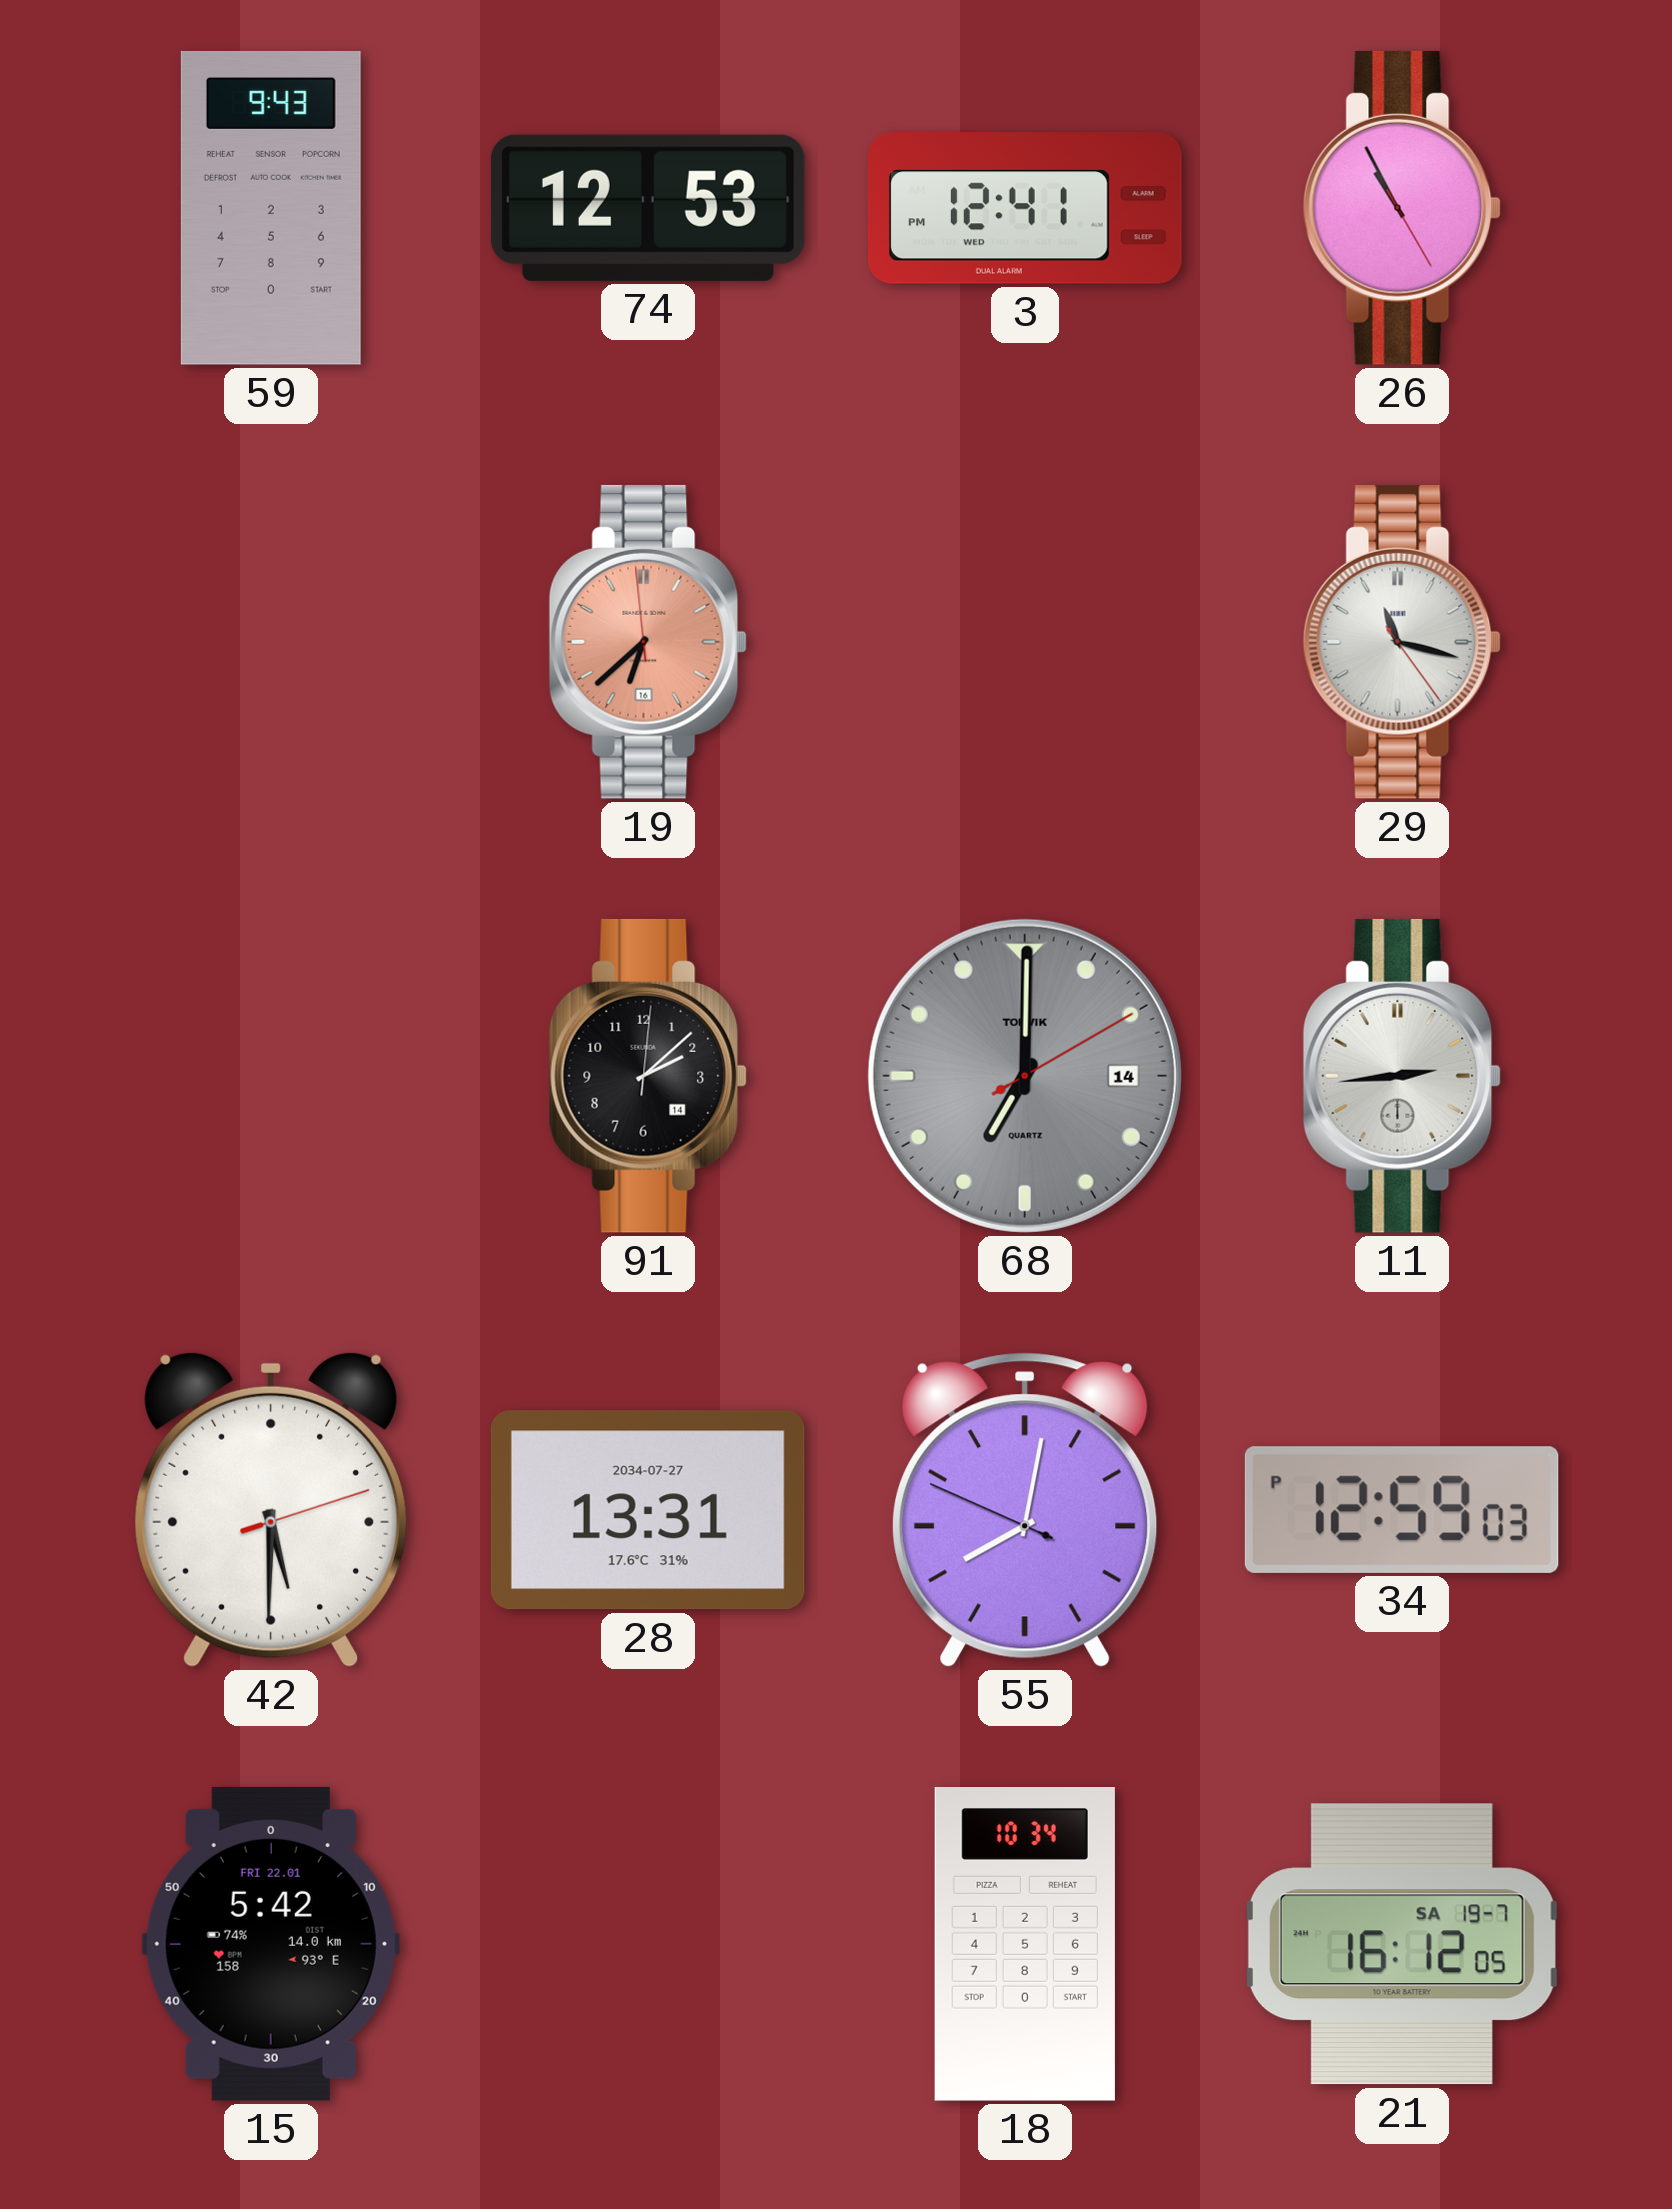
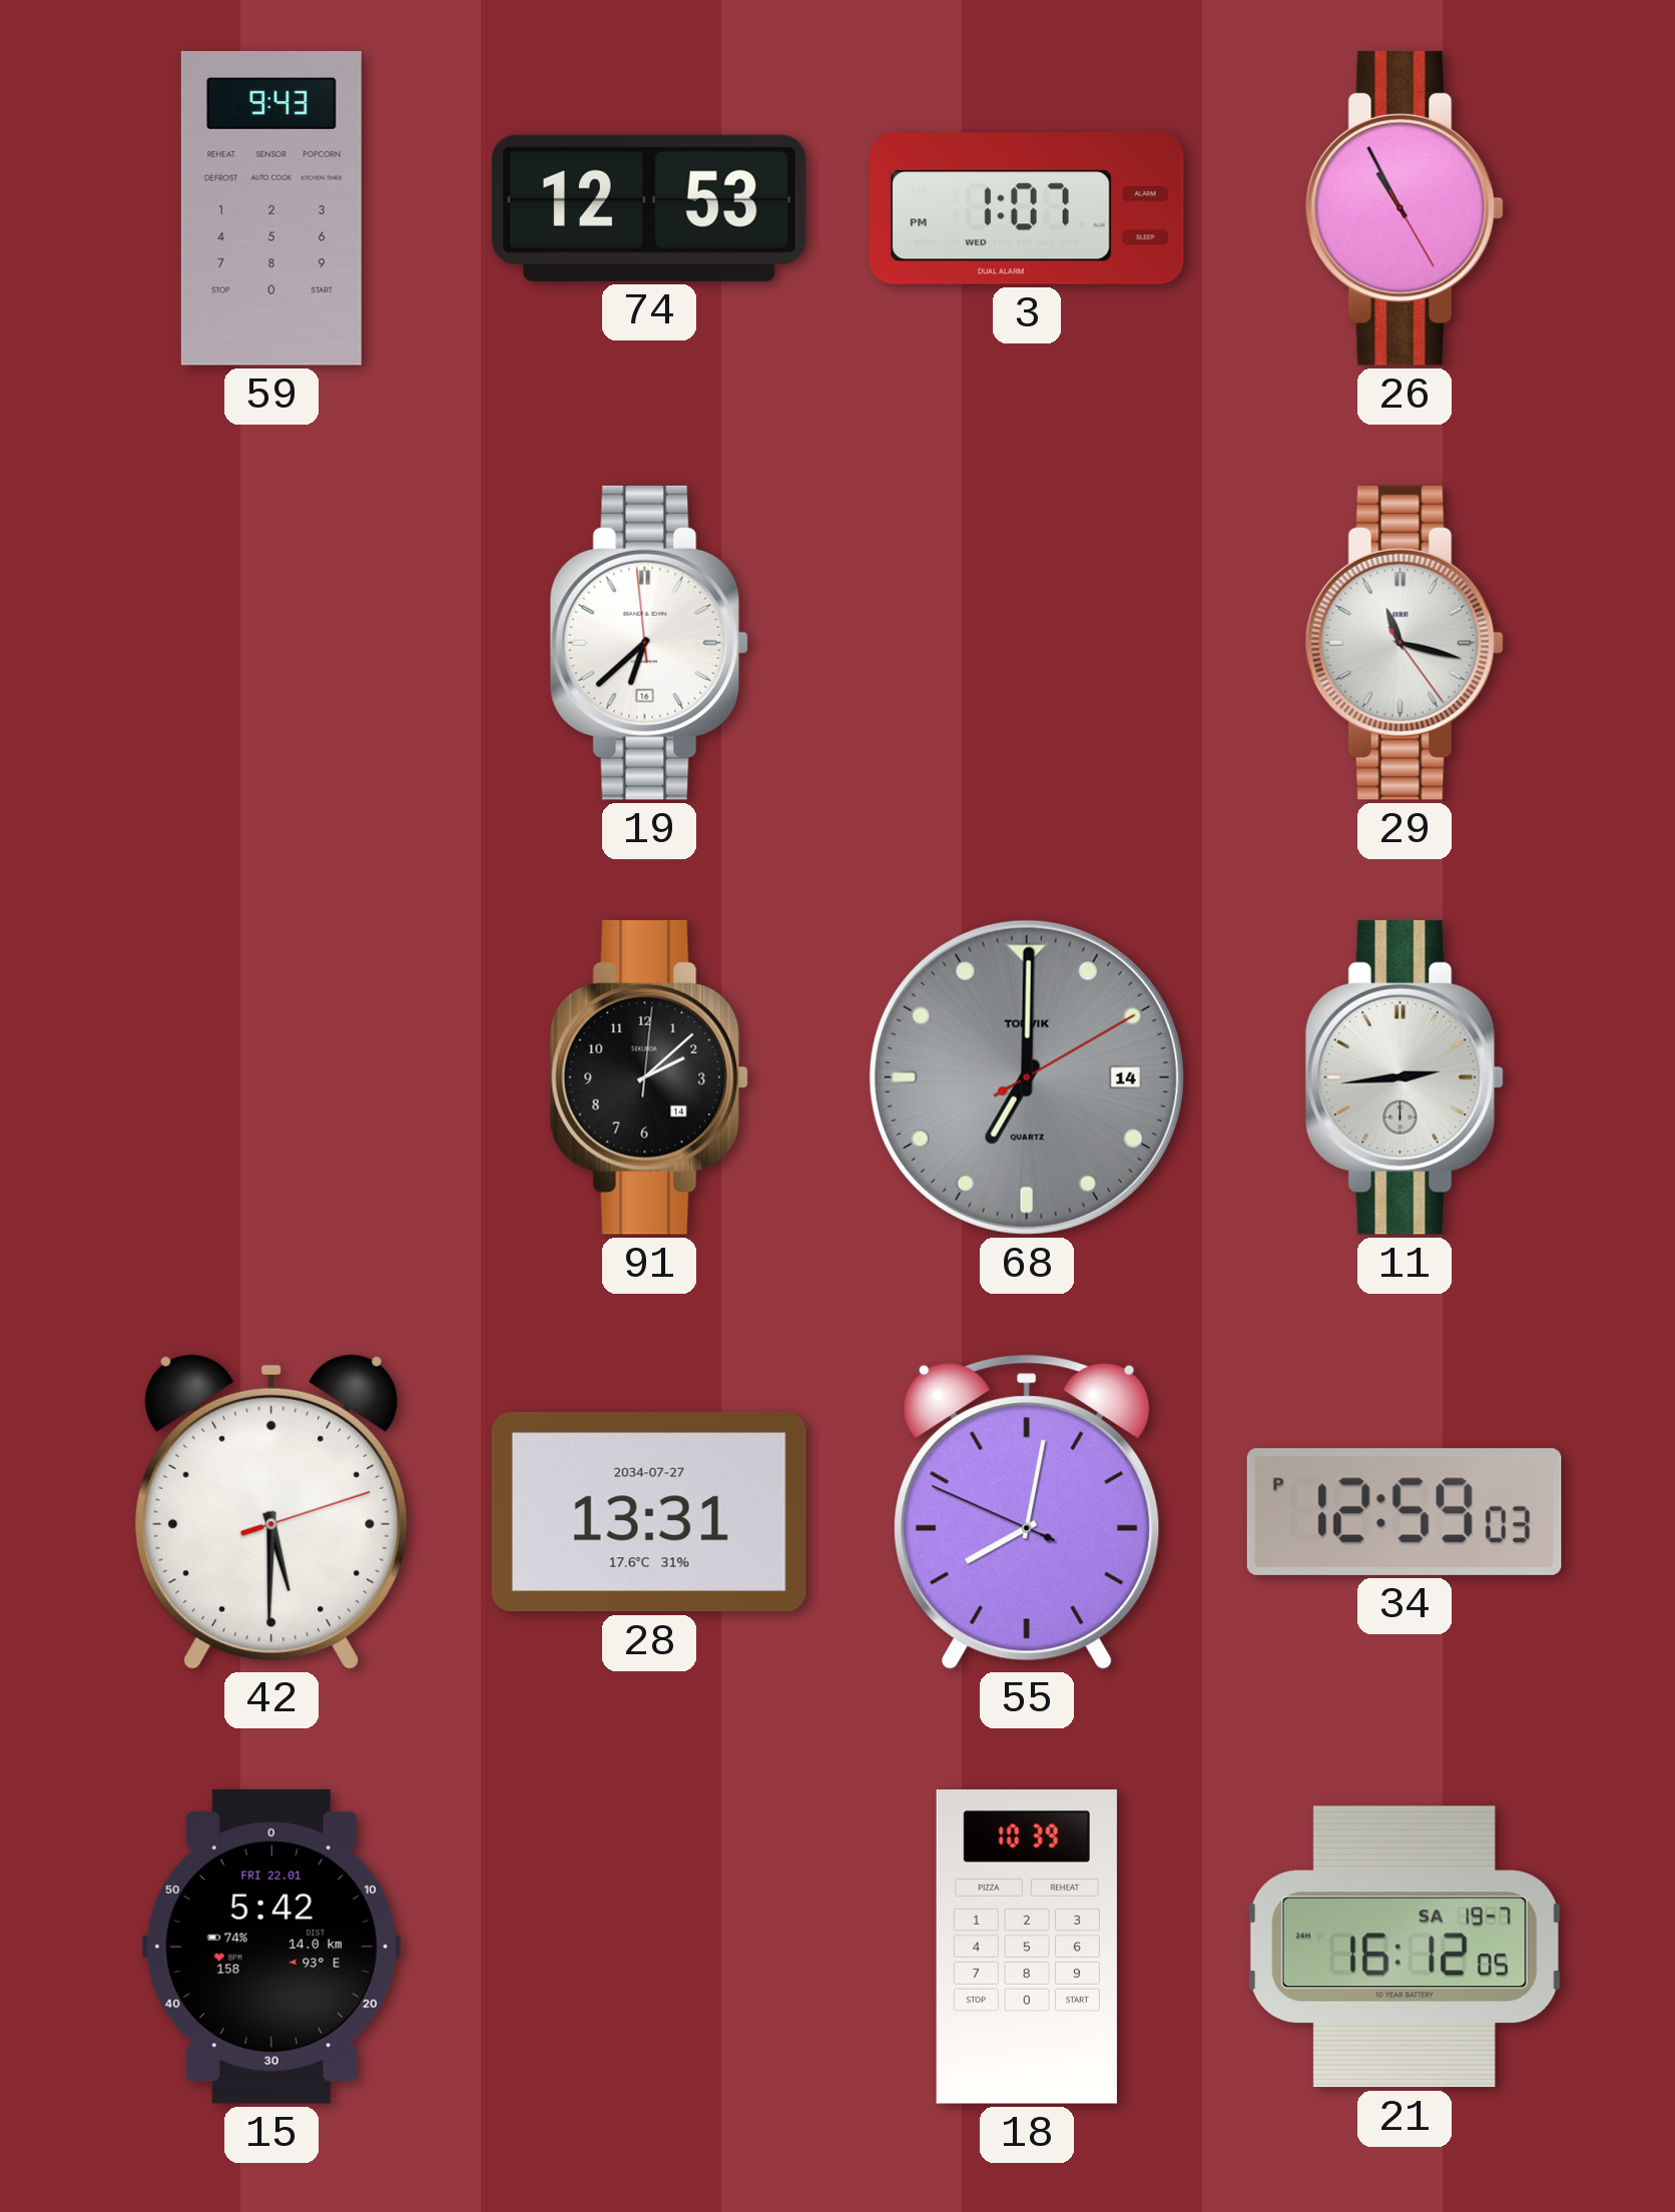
3: 12:41 -> 1:07
19 dial: salmon -> white
18: 10:34 -> 10:39
